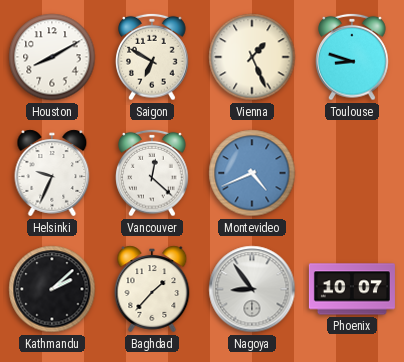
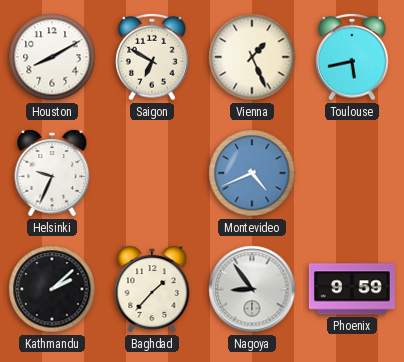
Toulouse: 8:48 -> 5:43
Vancouver: 12:22 -> none
Phoenix: 10:07 -> 9:59
